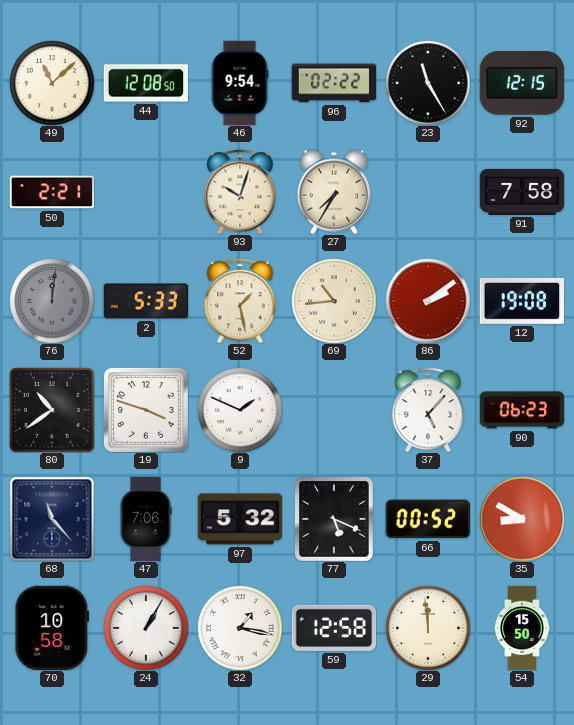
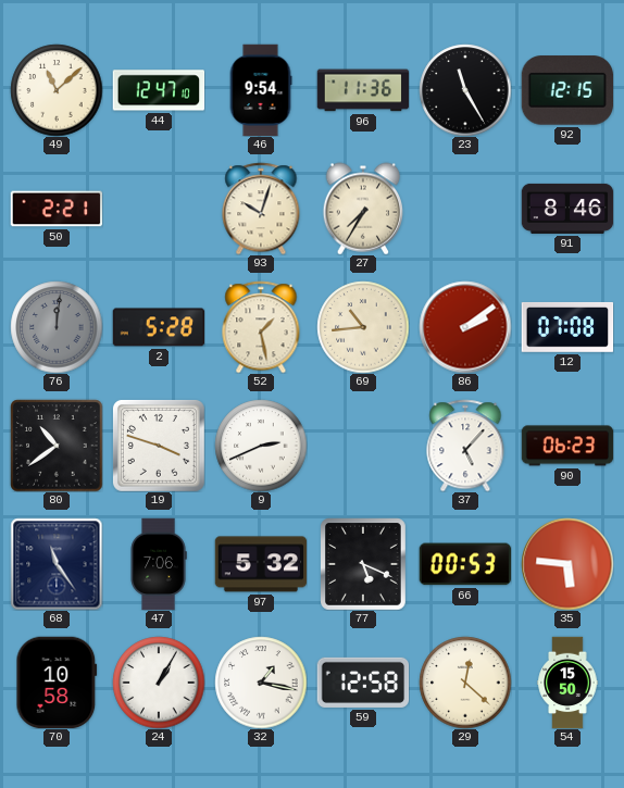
44: 12:08 -> 12:47
96: 02:22 -> 11:36
91: 7:58 -> 8:46
2: 5:33 -> 5:28
12: 19:08 -> 07:08
9: 1:49 -> 2:41
68: 11:23 -> 11:24
66: 00:52 -> 00:53
35: 8:50 -> 5:46
29: 11:59 -> 12:22
